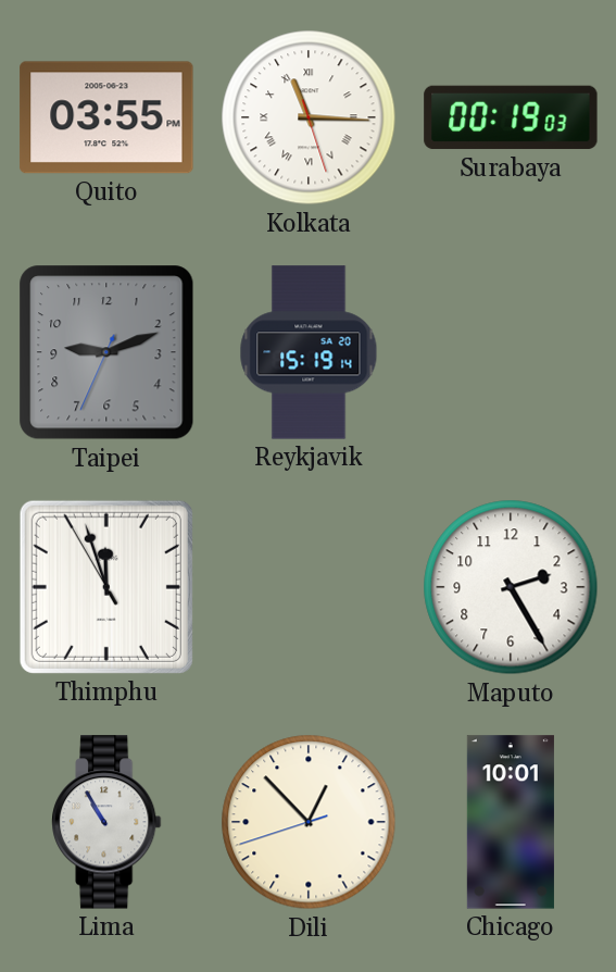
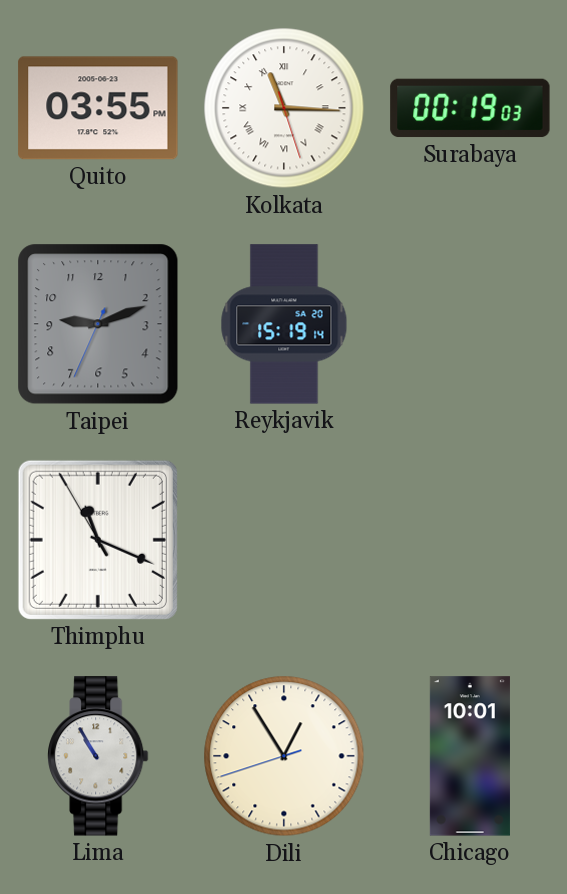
Thimphu: 11:56 -> 11:18
Maputo: 2:25 -> none
Dili: 12:52 -> 12:54
